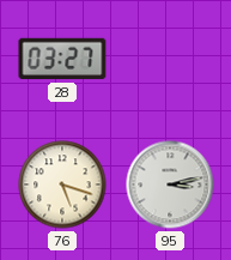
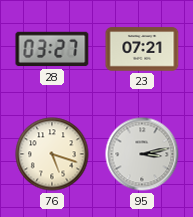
23: none -> 07:21
